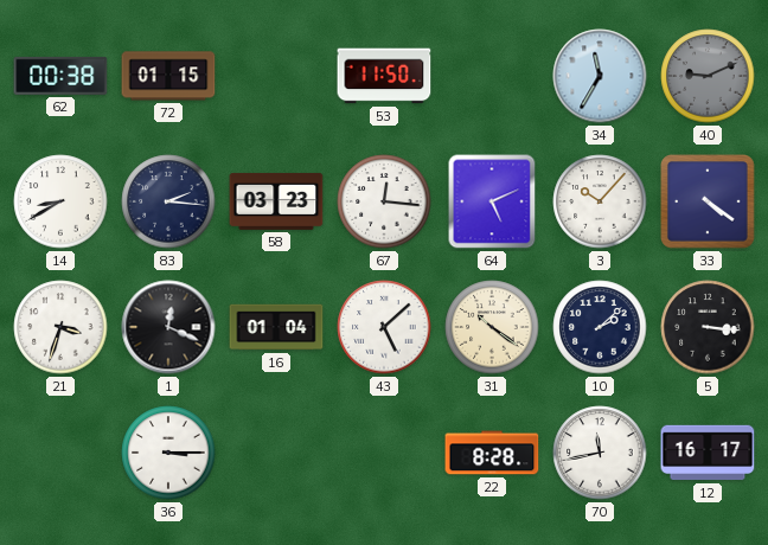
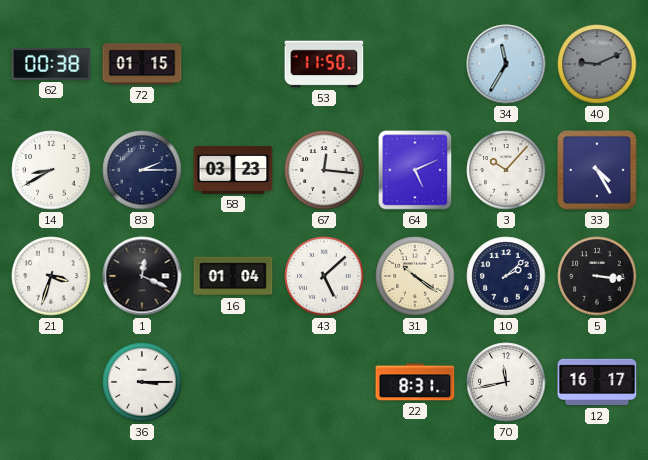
83: 2:16 -> 2:15
33: 4:21 -> 4:25
22: 8:28 -> 8:31
